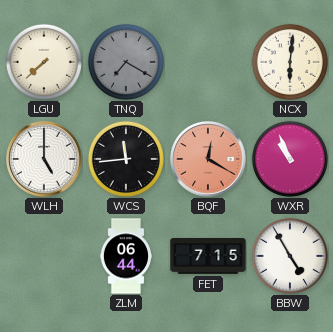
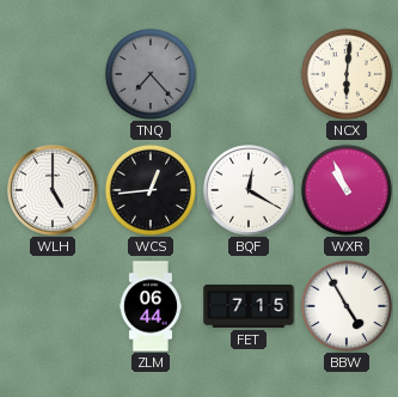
LGU: 7:38 -> none
TNQ: 7:20 -> 7:23
WCS: 11:44 -> 12:44
BQF dial: salmon -> white
